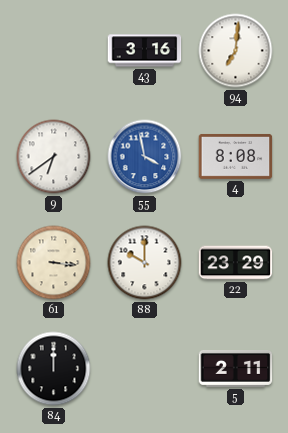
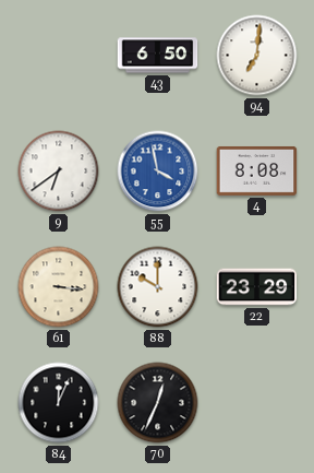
43: 3:16 -> 6:50
84: 12:00 -> 12:04
70: none -> 12:34
5: 2:11 -> none
